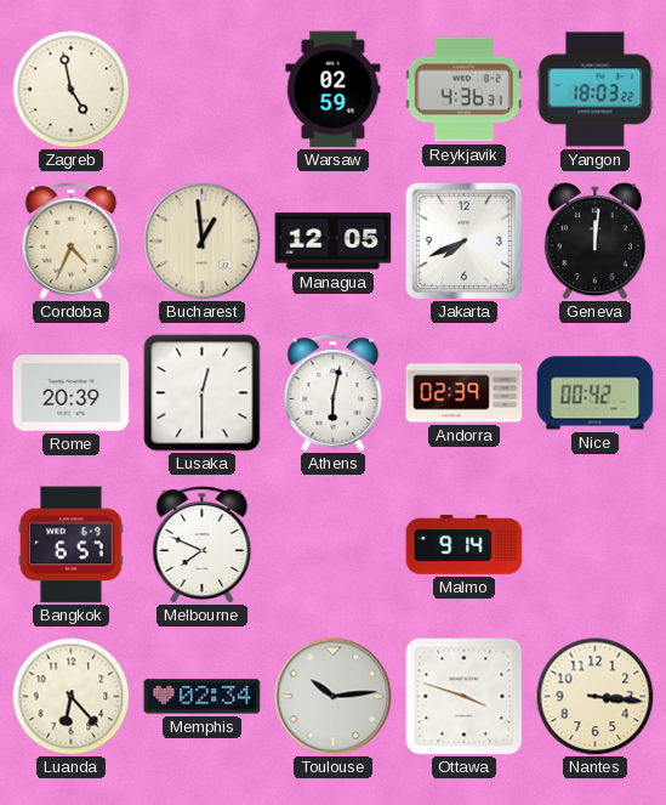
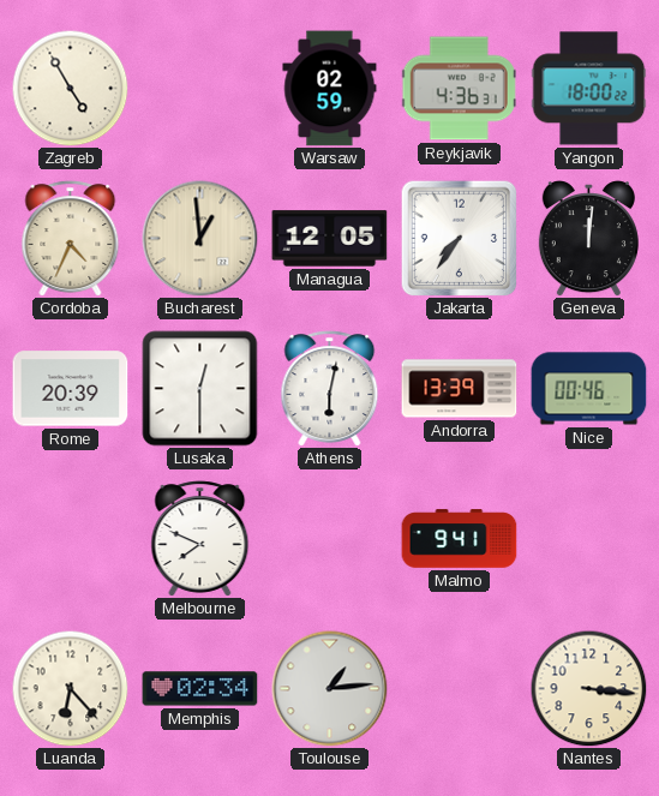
Zagreb: 4:58 -> 4:55
Yangon: 18:03 -> 18:00
Jakarta: 7:41 -> 7:36
Andorra: 02:39 -> 13:39
Nice: 00:42 -> 00:46
Bangkok: 6:57 -> none
Malmo: 9:14 -> 9:41
Toulouse: 10:14 -> 1:14
Ottawa: 3:48 -> none
